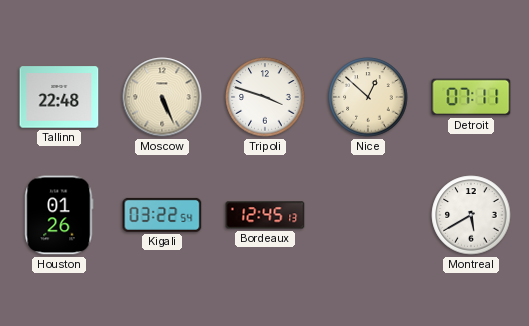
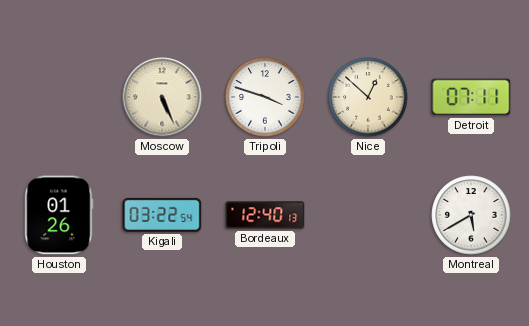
Tallinn: 22:48 -> none
Bordeaux: 12:45 -> 12:40
